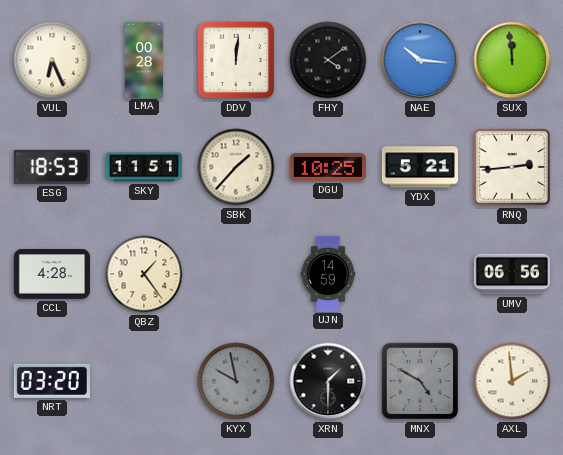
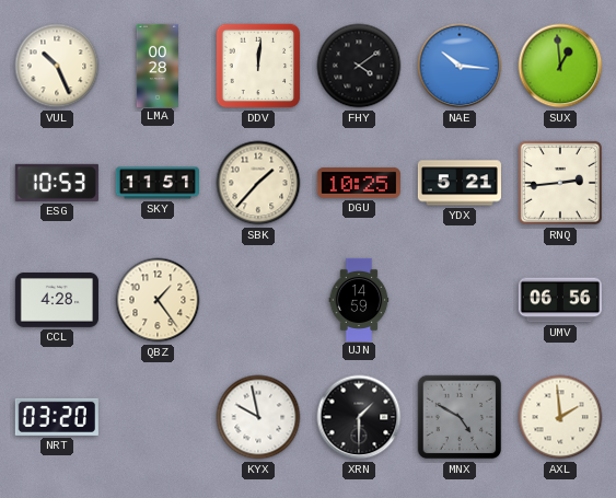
VUL: 6:26 -> 10:26
SUX: 11:59 -> 12:59
ESG: 18:53 -> 10:53
KYX dial: grey -> white
